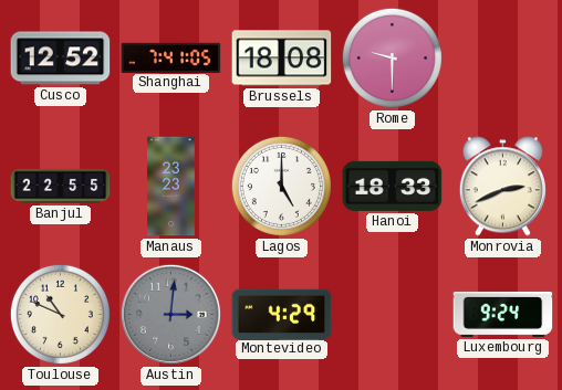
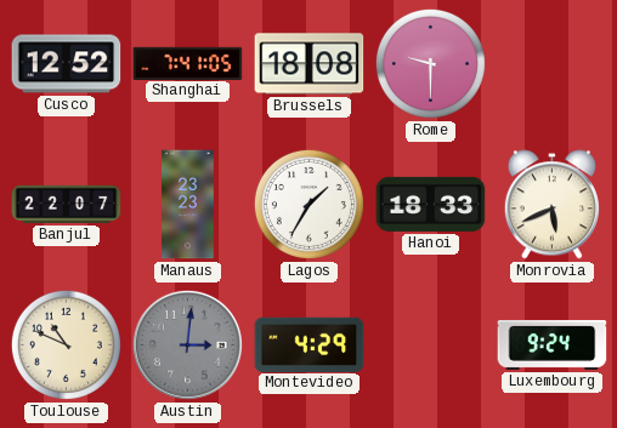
Banjul: 22:55 -> 22:07
Lagos: 5:00 -> 1:35
Monrovia: 2:41 -> 5:41
